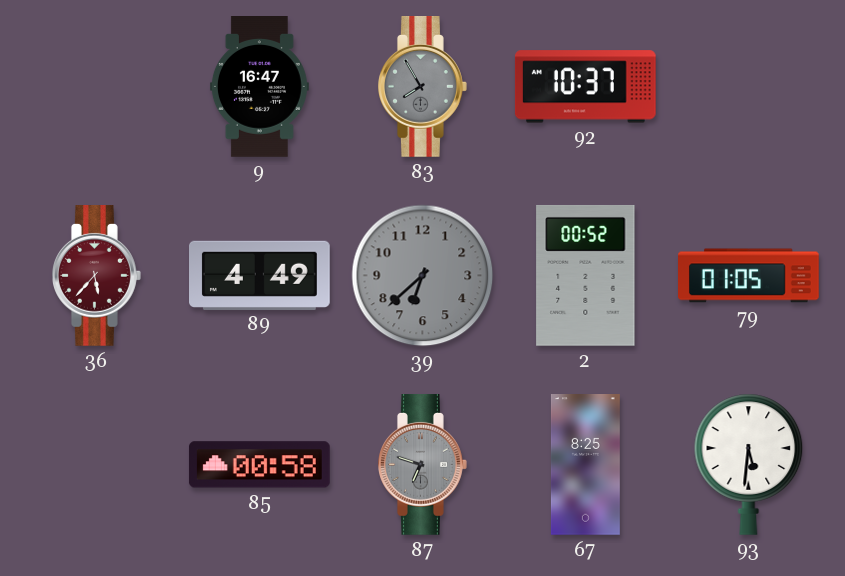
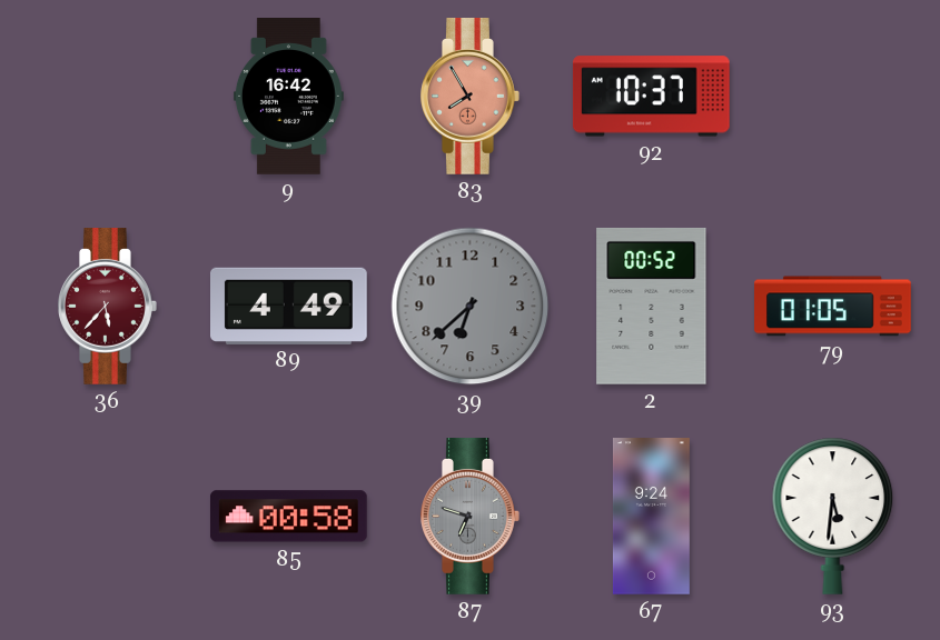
9: 16:47 -> 16:42
83 dial: grey -> salmon
67: 8:25 -> 9:24
